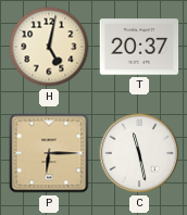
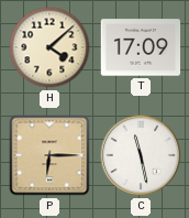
H: 5:02 -> 4:08
T: 20:37 -> 17:09
